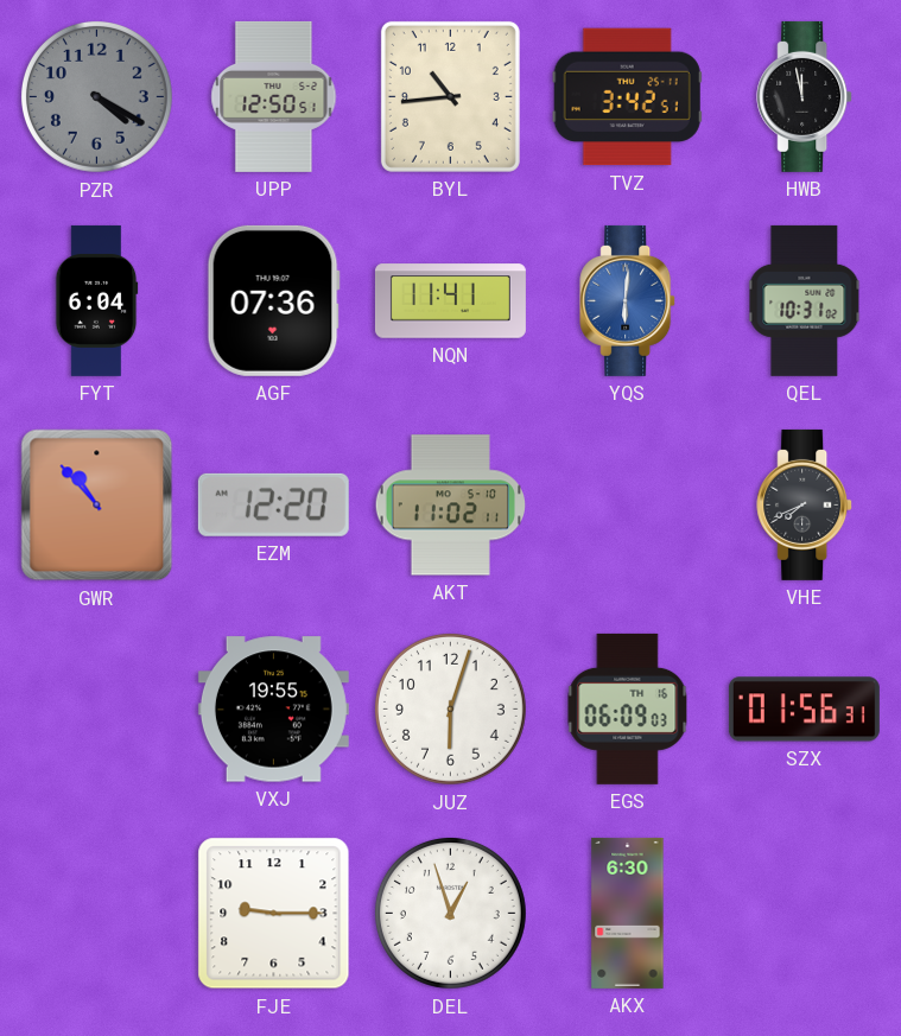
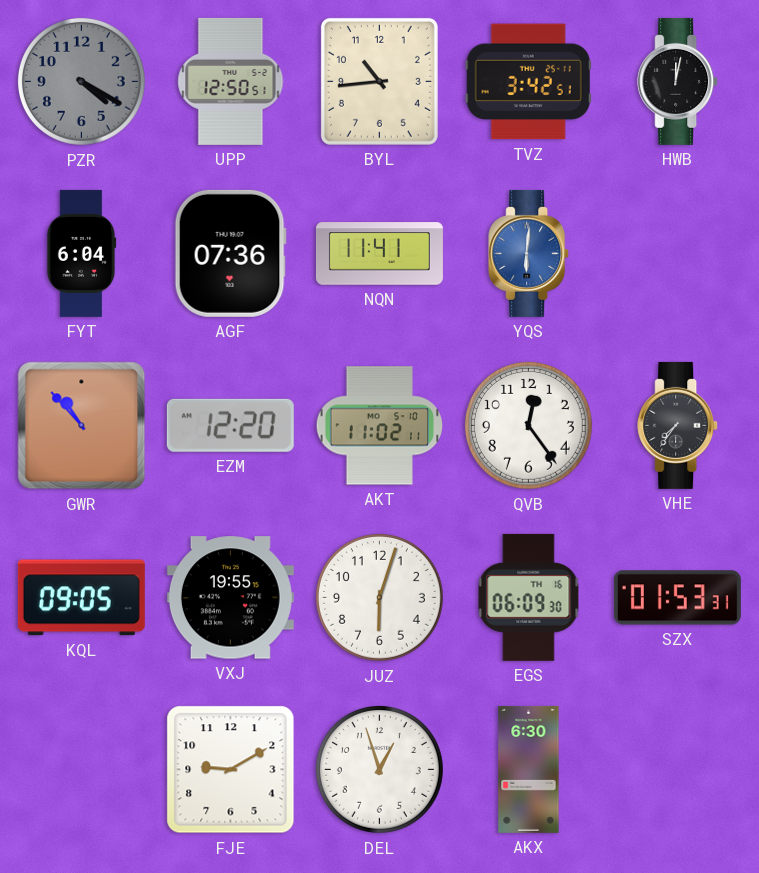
HWB: 11:58 -> 12:02
QEL: 10:31 -> none
QVB: none -> 12:24
VHE: 7:41 -> 7:36
KQL: none -> 09:05
EGS: 06:09:03 -> 06:09:30
SZX: 01:56 -> 01:53
FJE: 9:15 -> 9:10
